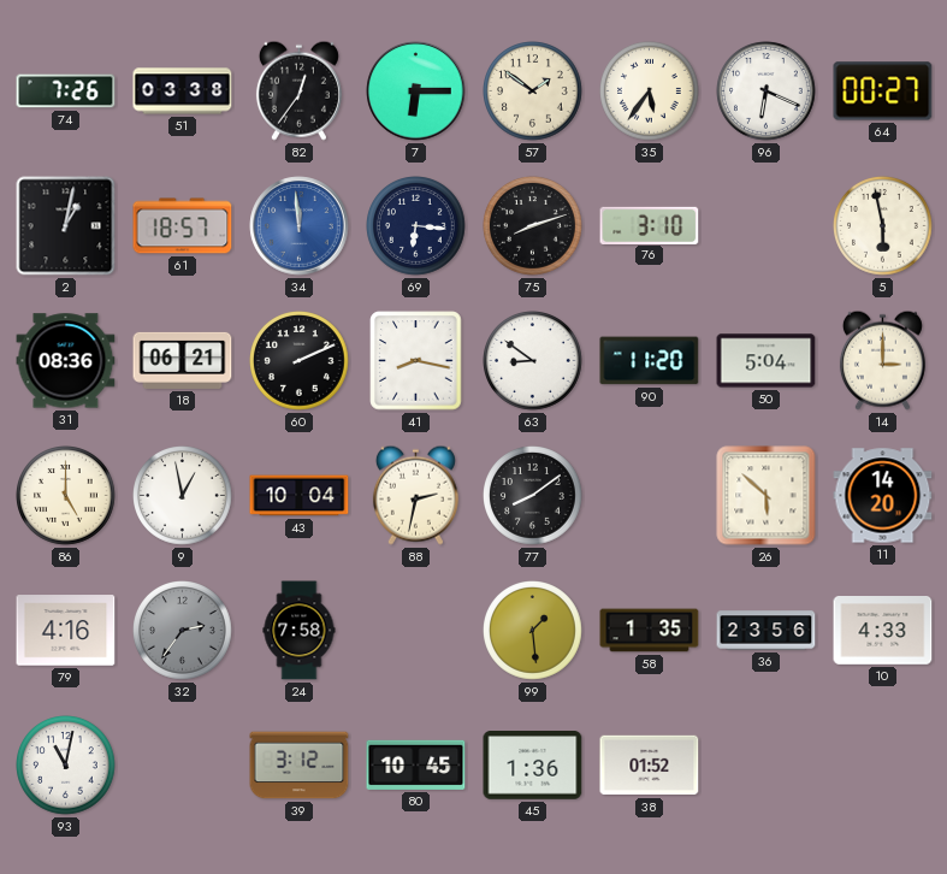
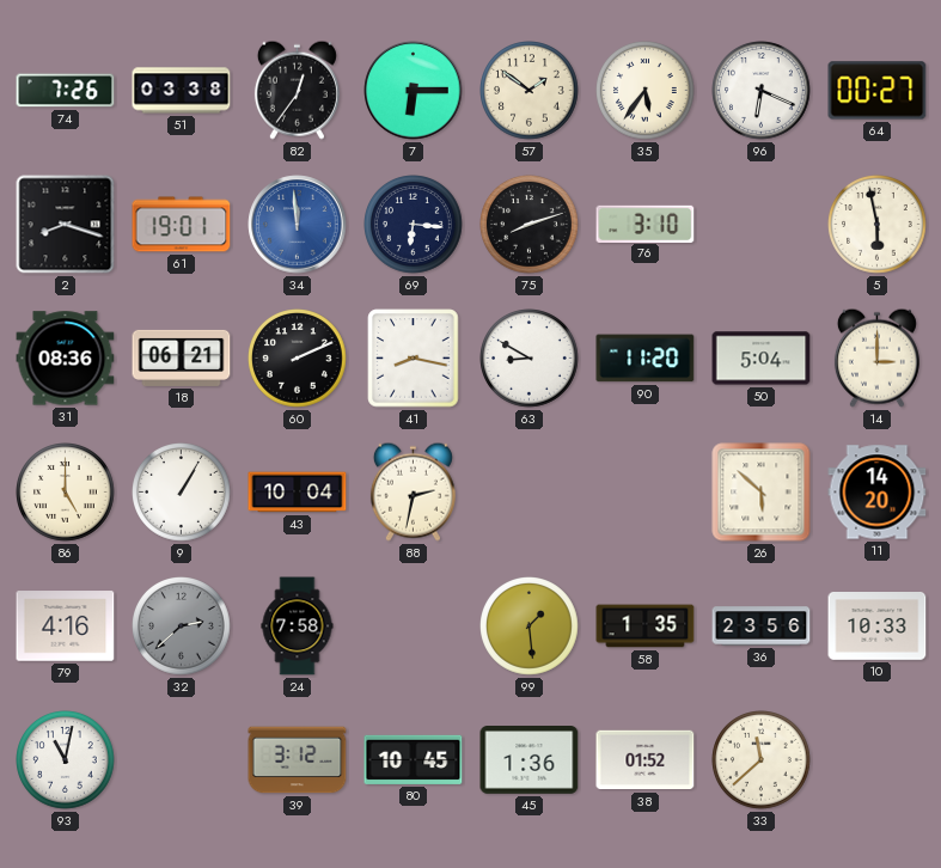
2: 1:02 -> 8:18
61: 18:57 -> 19:01
63: 8:51 -> 8:50
9: 12:58 -> 1:05
77: 8:09 -> none
32: 2:36 -> 2:38
10: 4:33 -> 10:33
33: none -> 11:38
